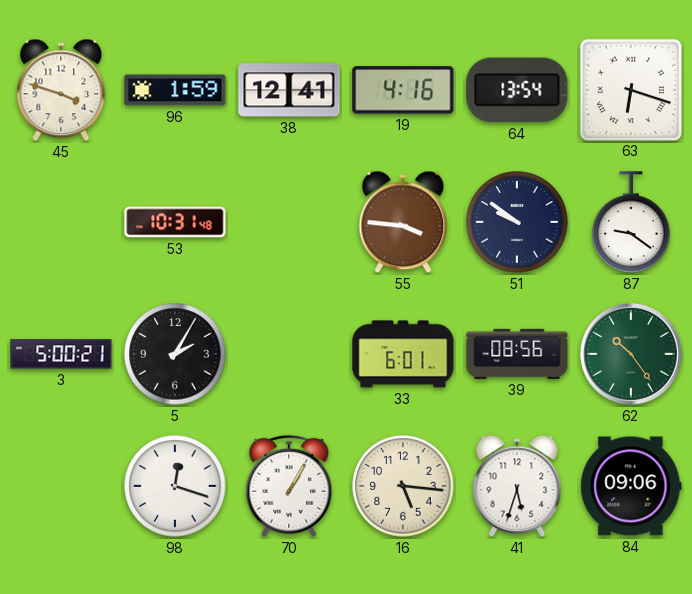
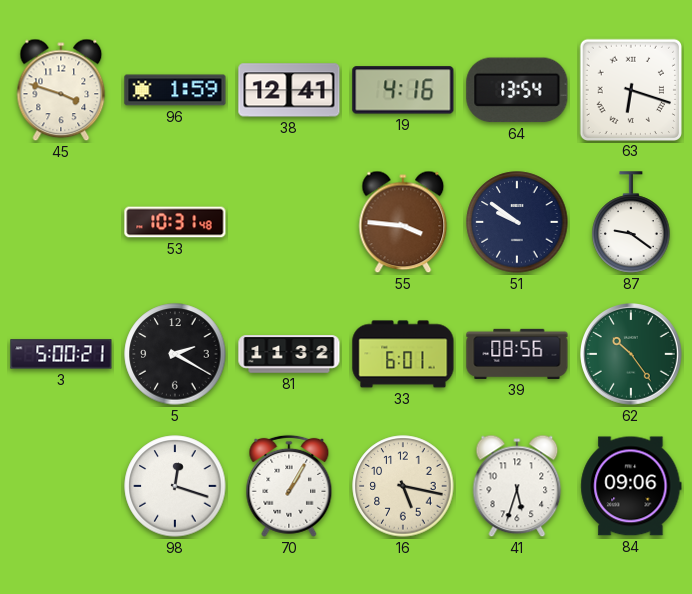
5: 2:05 -> 2:20
81: none -> 11:32
16: 5:16 -> 5:17
